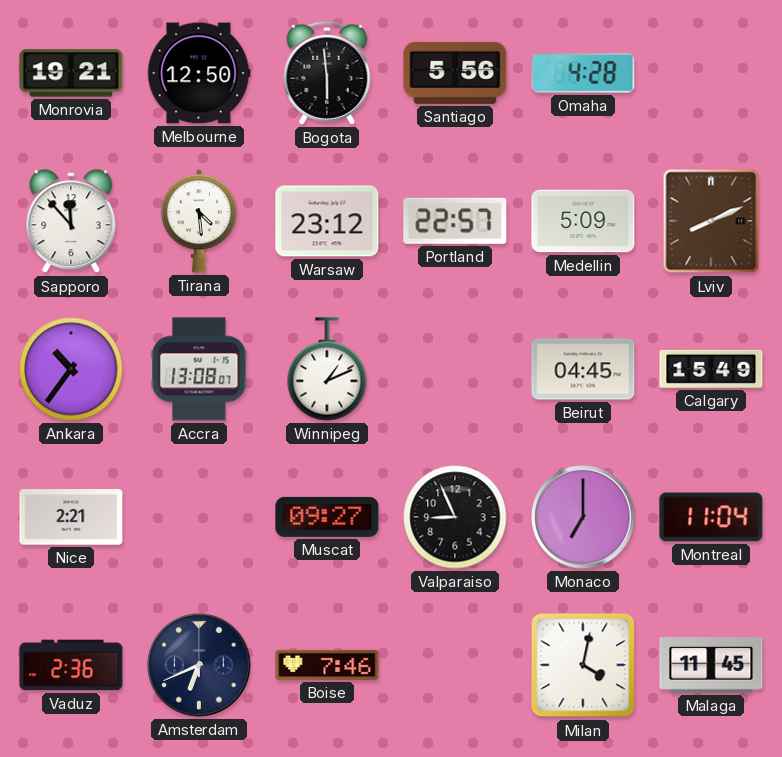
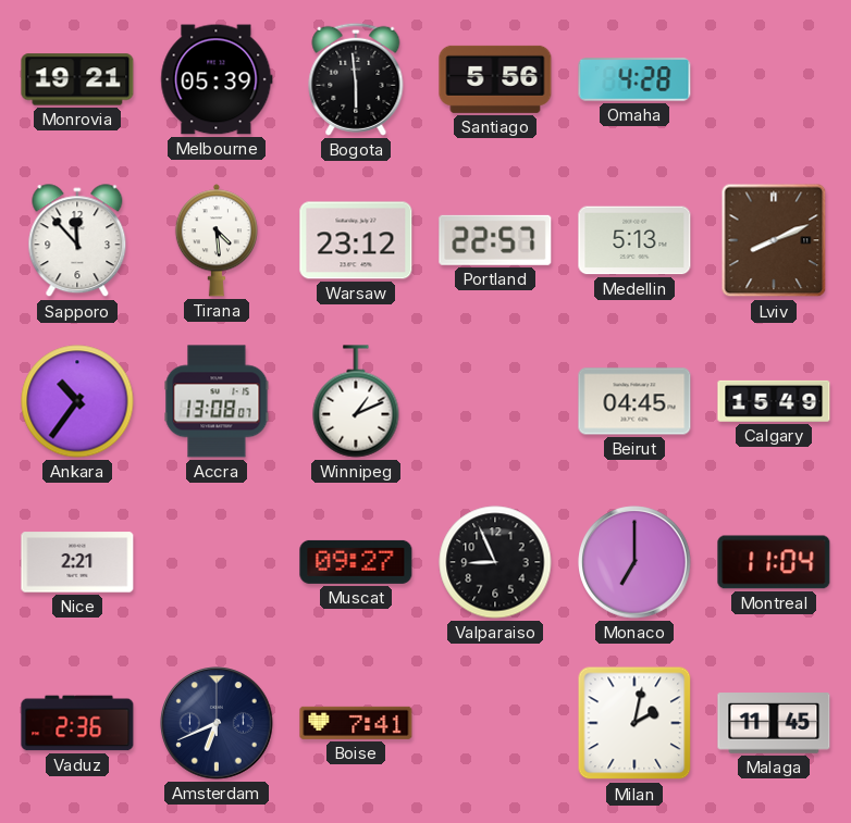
Melbourne: 12:50 -> 05:39
Medellin: 5:09 -> 5:13
Boise: 7:46 -> 7:41
Milan: 4:02 -> 2:02
